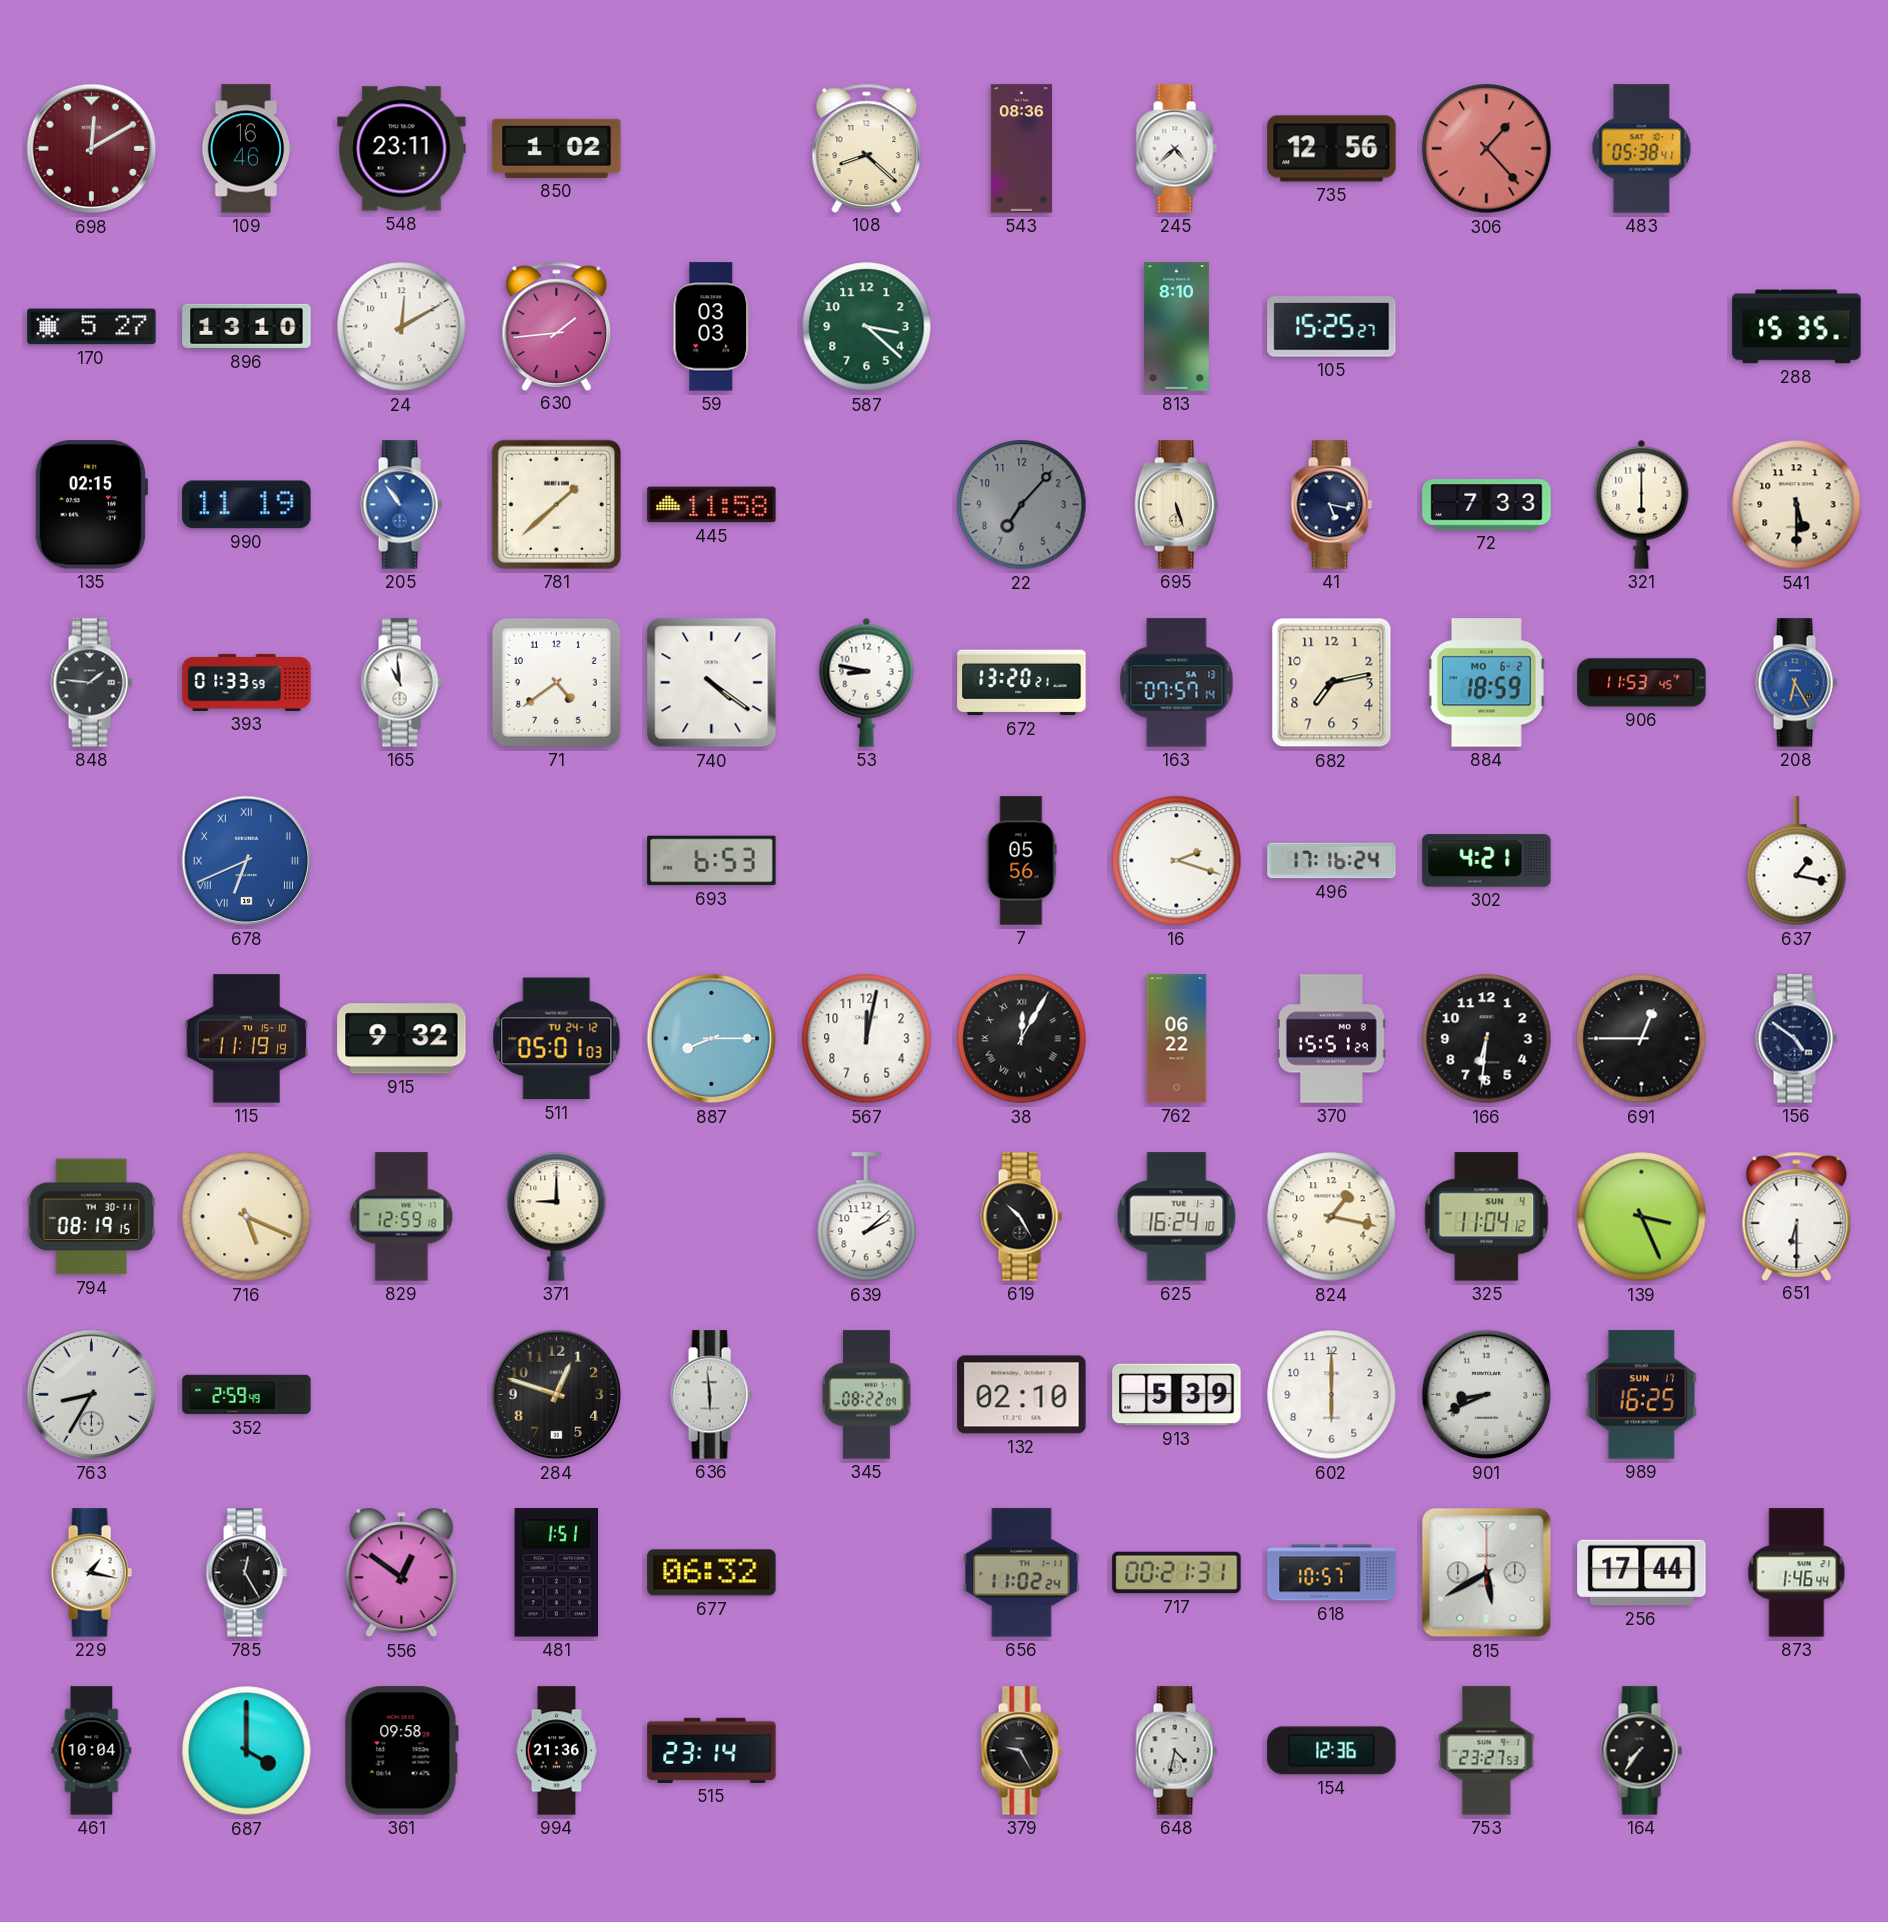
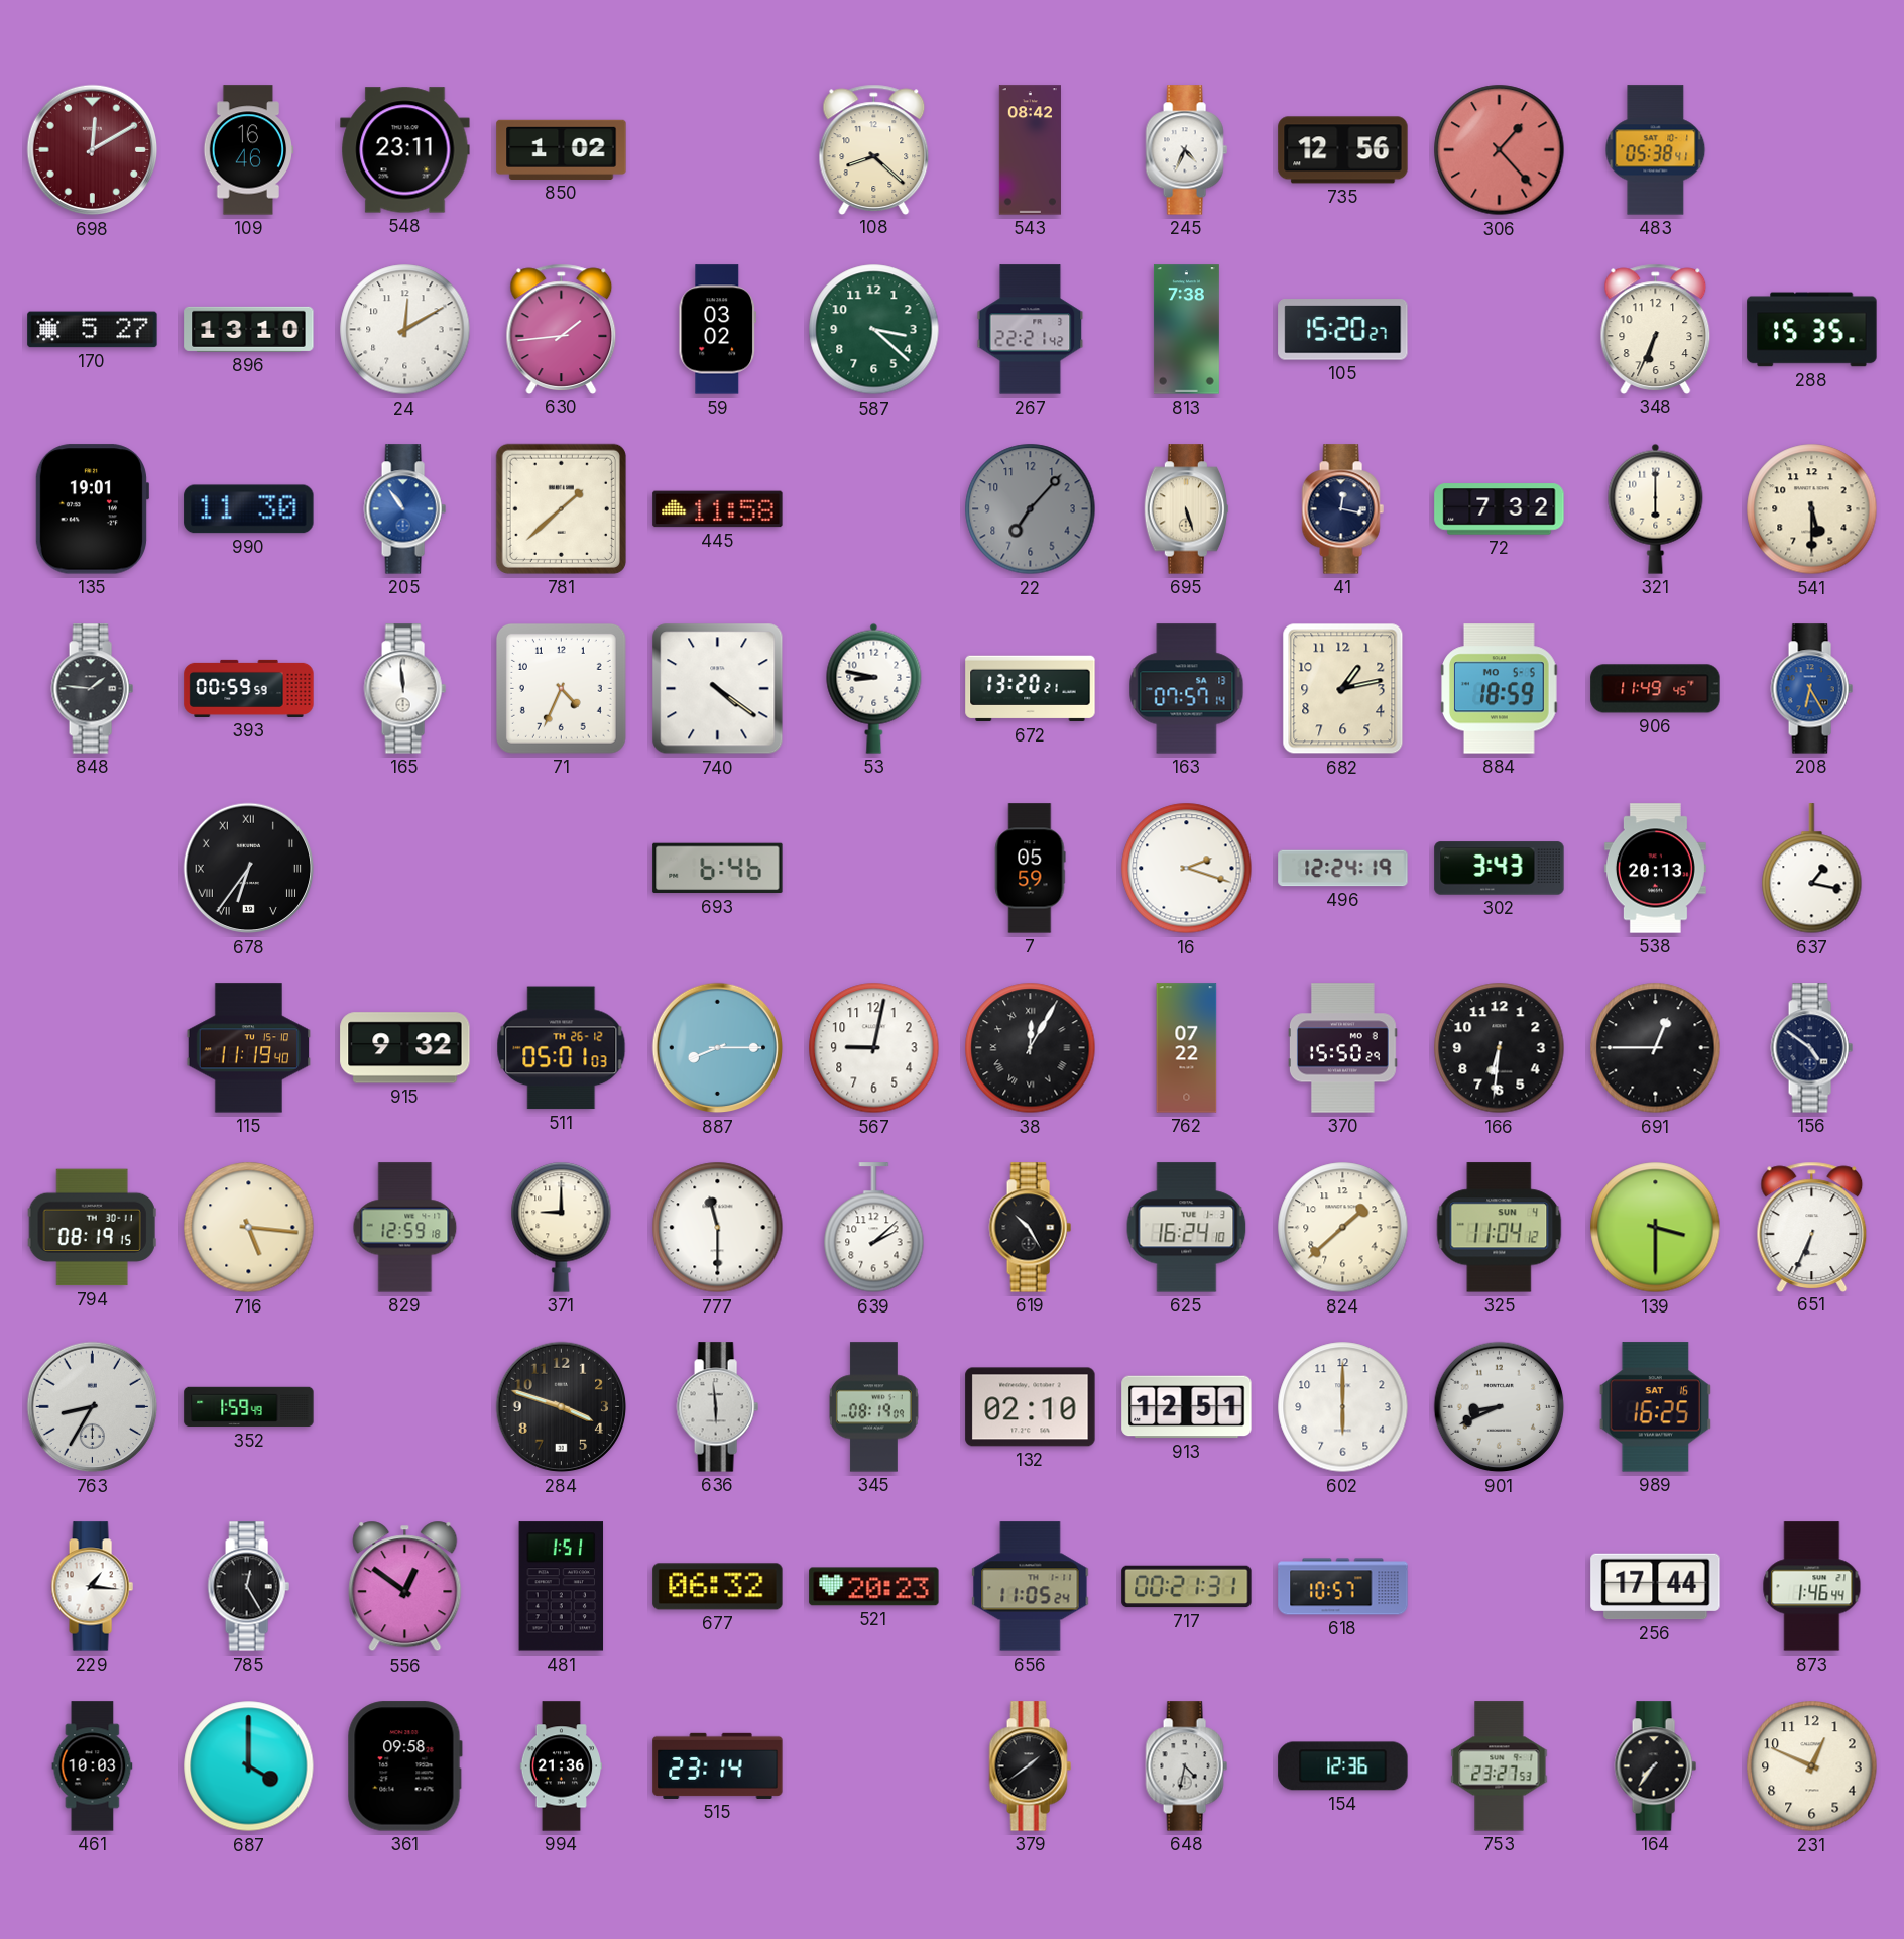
543: 08:36 -> 08:42
245: 4:38 -> 4:34
59: 03:03 -> 03:02
267: none -> 22:21
813: 8:10 -> 7:38
105: 15:25 -> 15:20
348: none -> 6:34
135: 02:15 -> 19:01
990: 11:19 -> 11:30
41: 5:17 -> 12:17
72: 7:33 -> 7:32
393: 01:33 -> 00:59
165: 10:59 -> 11:59
71: 4:39 -> 4:34
682: 7:13 -> 1:13
884 date: MO 6-2 -> MO 5-5
906: 11:53 -> 11:49
678: 6:41 -> 6:36
678 dial: blue -> black
693: 6:53 -> 6:46
7: 05:56 -> 05:59
496: 17:16 -> 12:24
302: 4:21 -> 3:43
538: none -> 20:13
115: 11:19:19 -> 11:19:40
511 date: TU 24-12 -> TH 26-12
567: 12:02 -> 9:02
762: 06:22 -> 07:22
370: 15:51 -> 15:50
716: 5:19 -> 5:16
777: none -> 11:30
824: 1:17 -> 1:38
139: 3:26 -> 3:30
651: 6:30 -> 6:34
352: 2:59 -> 1:59
284: 12:48 -> 3:48
345: 08:22 -> 08:19
913: 5:39 -> 12:51
989 date: SUN 17 -> SAT 16
229: 1:17 -> 1:16
521: none -> 20:23
656: 11:02 -> 11:05
815: 5:40 -> none
461: 10:04 -> 10:03
379: 9:25 -> 1:39
231: none -> 12:49
